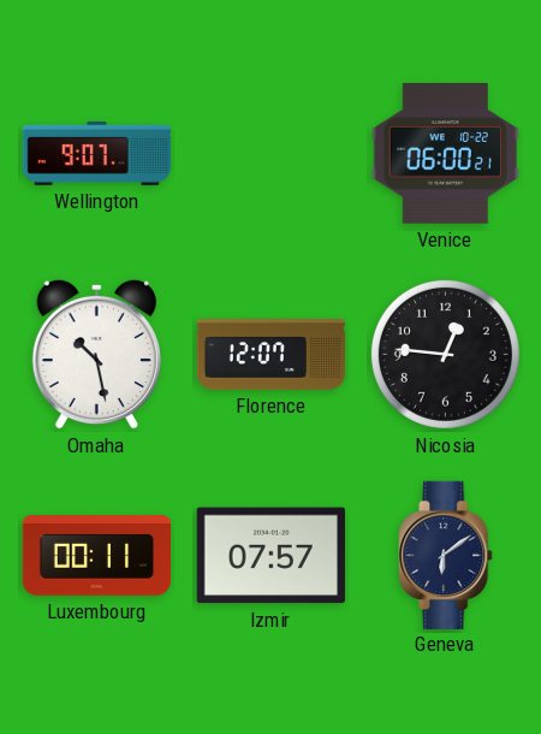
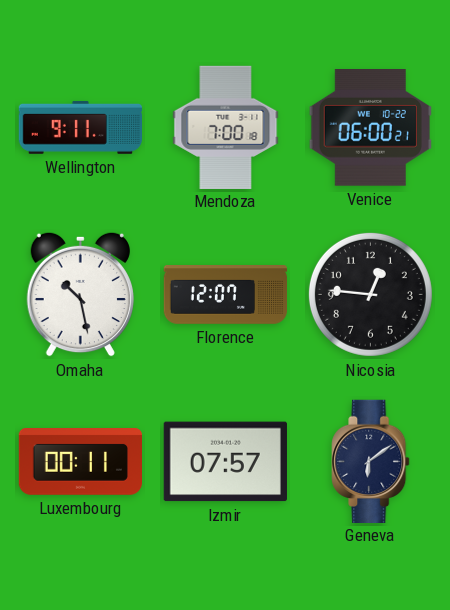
Wellington: 9:07 -> 9:11
Mendoza: none -> 7:00
